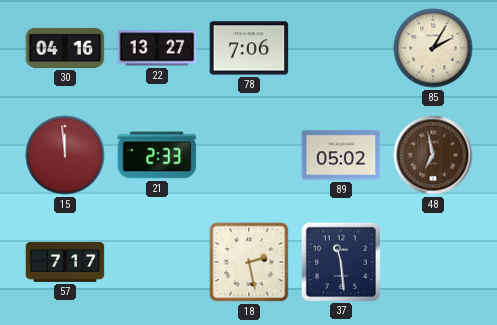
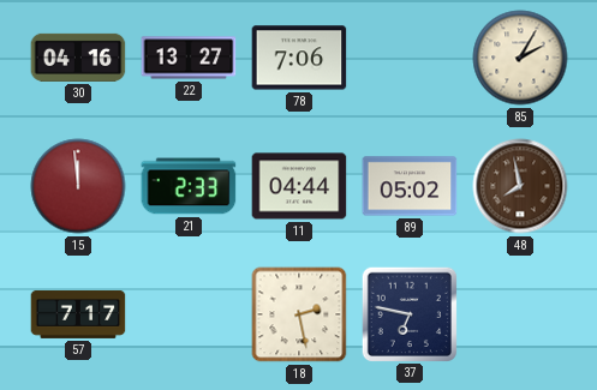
11: none -> 04:44
48: 6:58 -> 7:58
37: 11:29 -> 6:47
